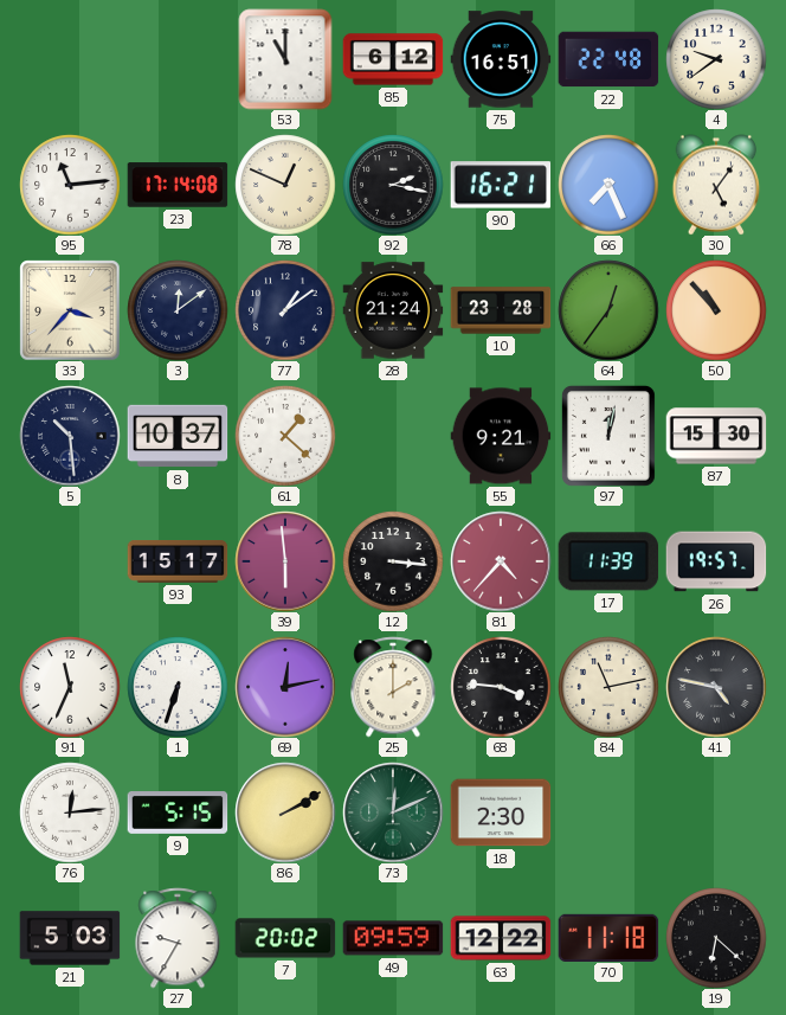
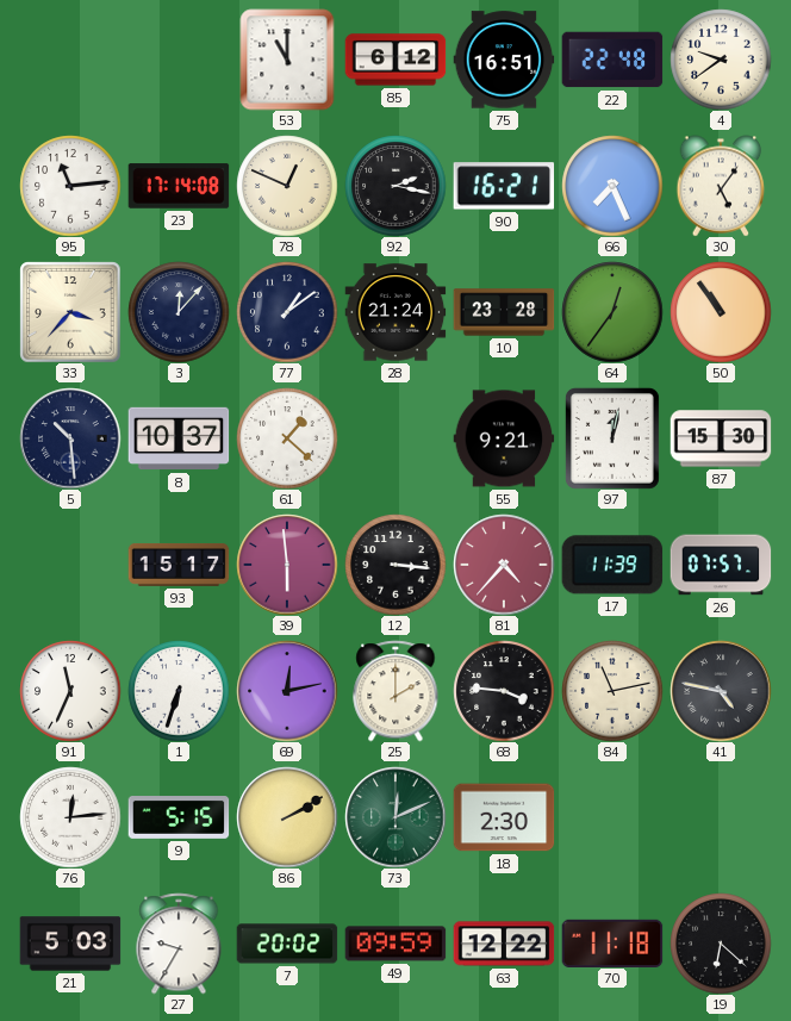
3: 12:09 -> 12:07
50: 10:53 -> 10:54
26: 19:57 -> 07:57
